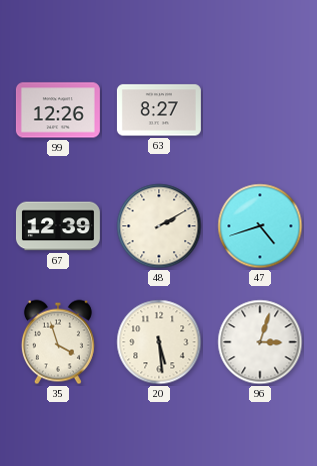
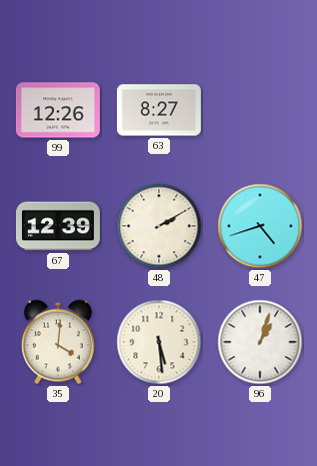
35: 3:57 -> 4:01
96: 3:03 -> 1:03
